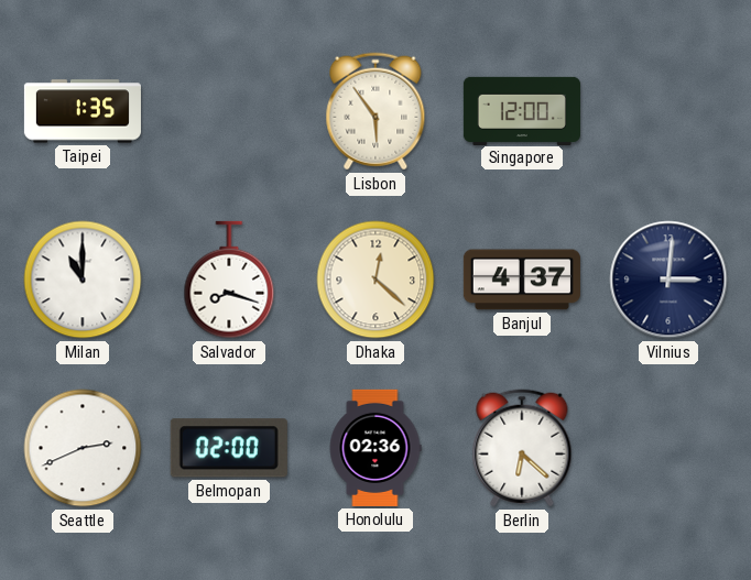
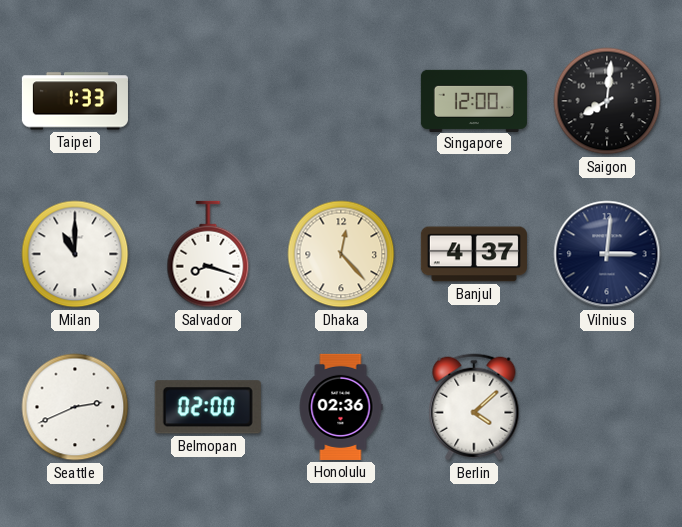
Taipei: 1:35 -> 1:33
Lisbon: 5:54 -> none
Saigon: none -> 8:01
Dhaka: 12:22 -> 12:23
Berlin: 6:22 -> 4:08
